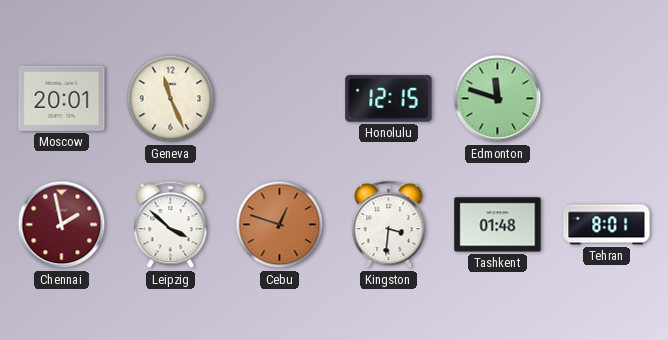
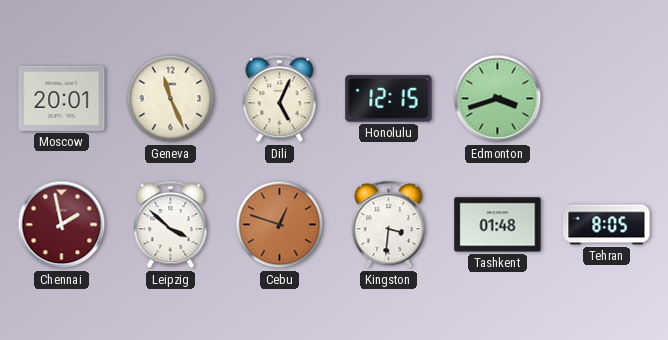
Dili: none -> 5:04
Edmonton: 11:48 -> 3:42
Tehran: 8:01 -> 8:05
